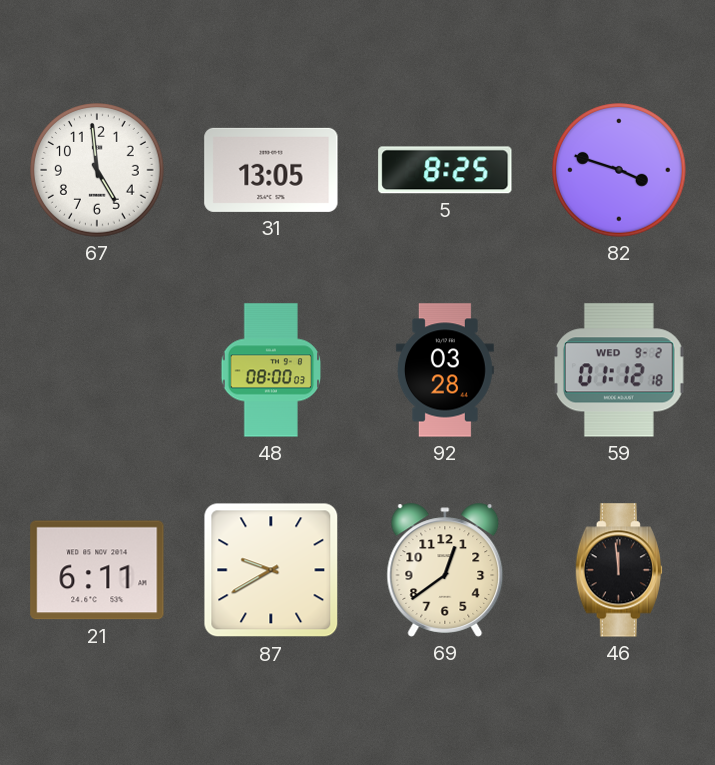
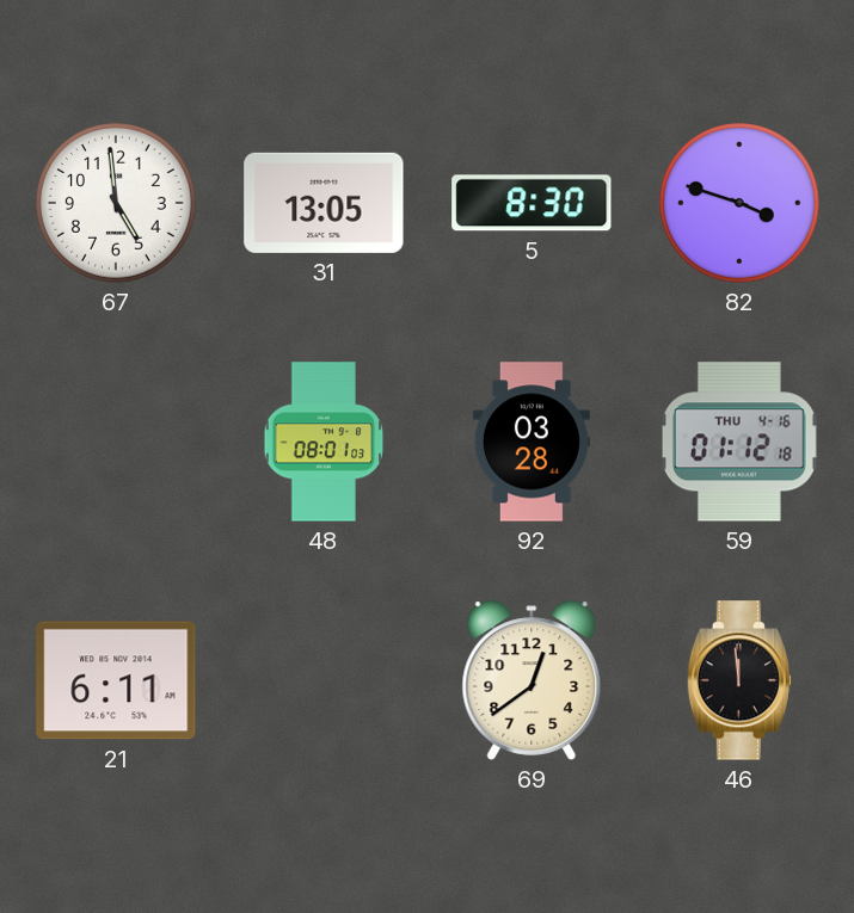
5: 8:25 -> 8:30
48: 08:00 -> 08:01
59 date: WED 9-2 -> THU 4-16
87: 9:40 -> none
